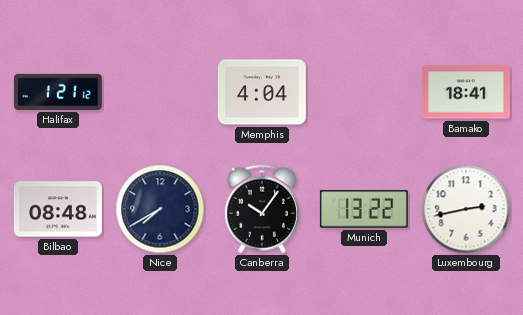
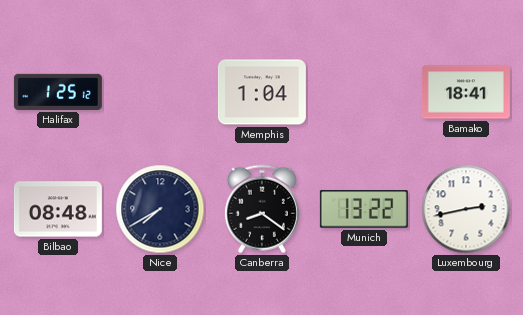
Halifax: 1:21 -> 1:25
Memphis: 4:04 -> 1:04
Canberra: 10:06 -> 8:21
